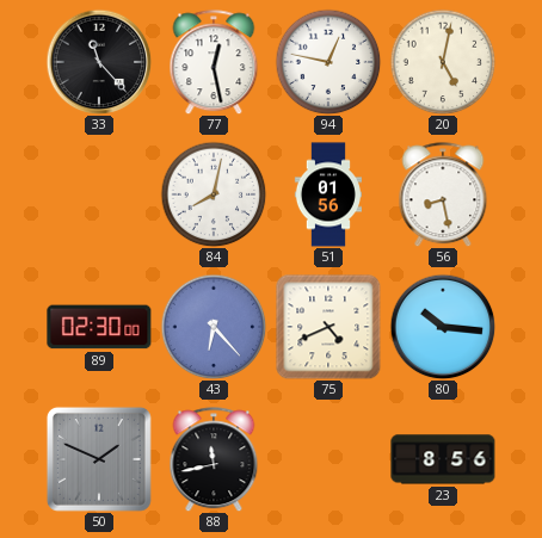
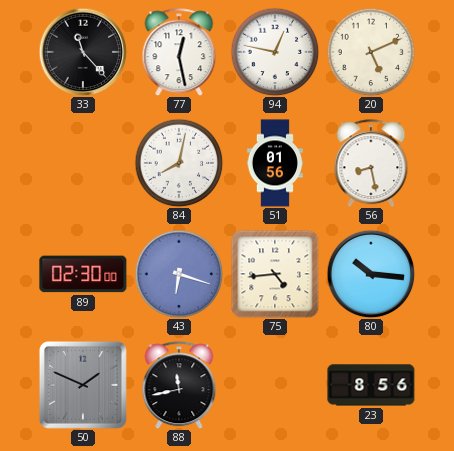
20: 5:02 -> 5:11
43: 6:23 -> 6:18
75: 4:41 -> 4:44
